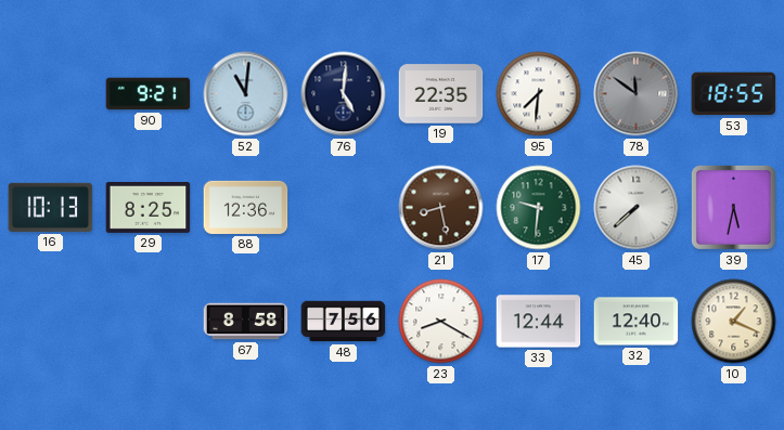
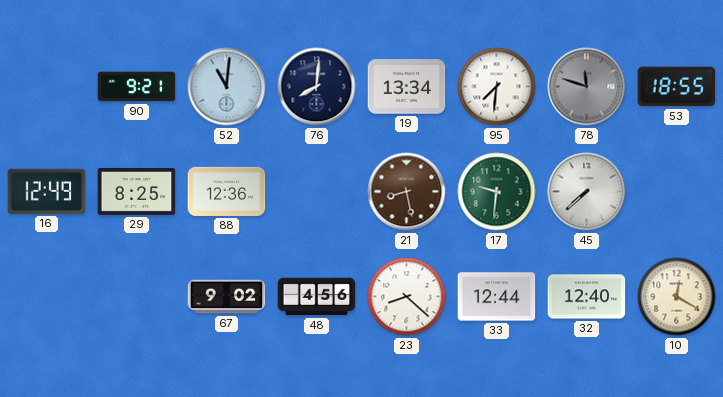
76: 5:01 -> 8:01
19: 22:35 -> 13:34
78: 11:51 -> 11:48
16: 10:13 -> 12:49
39: 5:32 -> none
67: 8:58 -> 9:02
48: 7:56 -> 4:56
23: 8:20 -> 8:22
10: 1:19 -> 12:20
